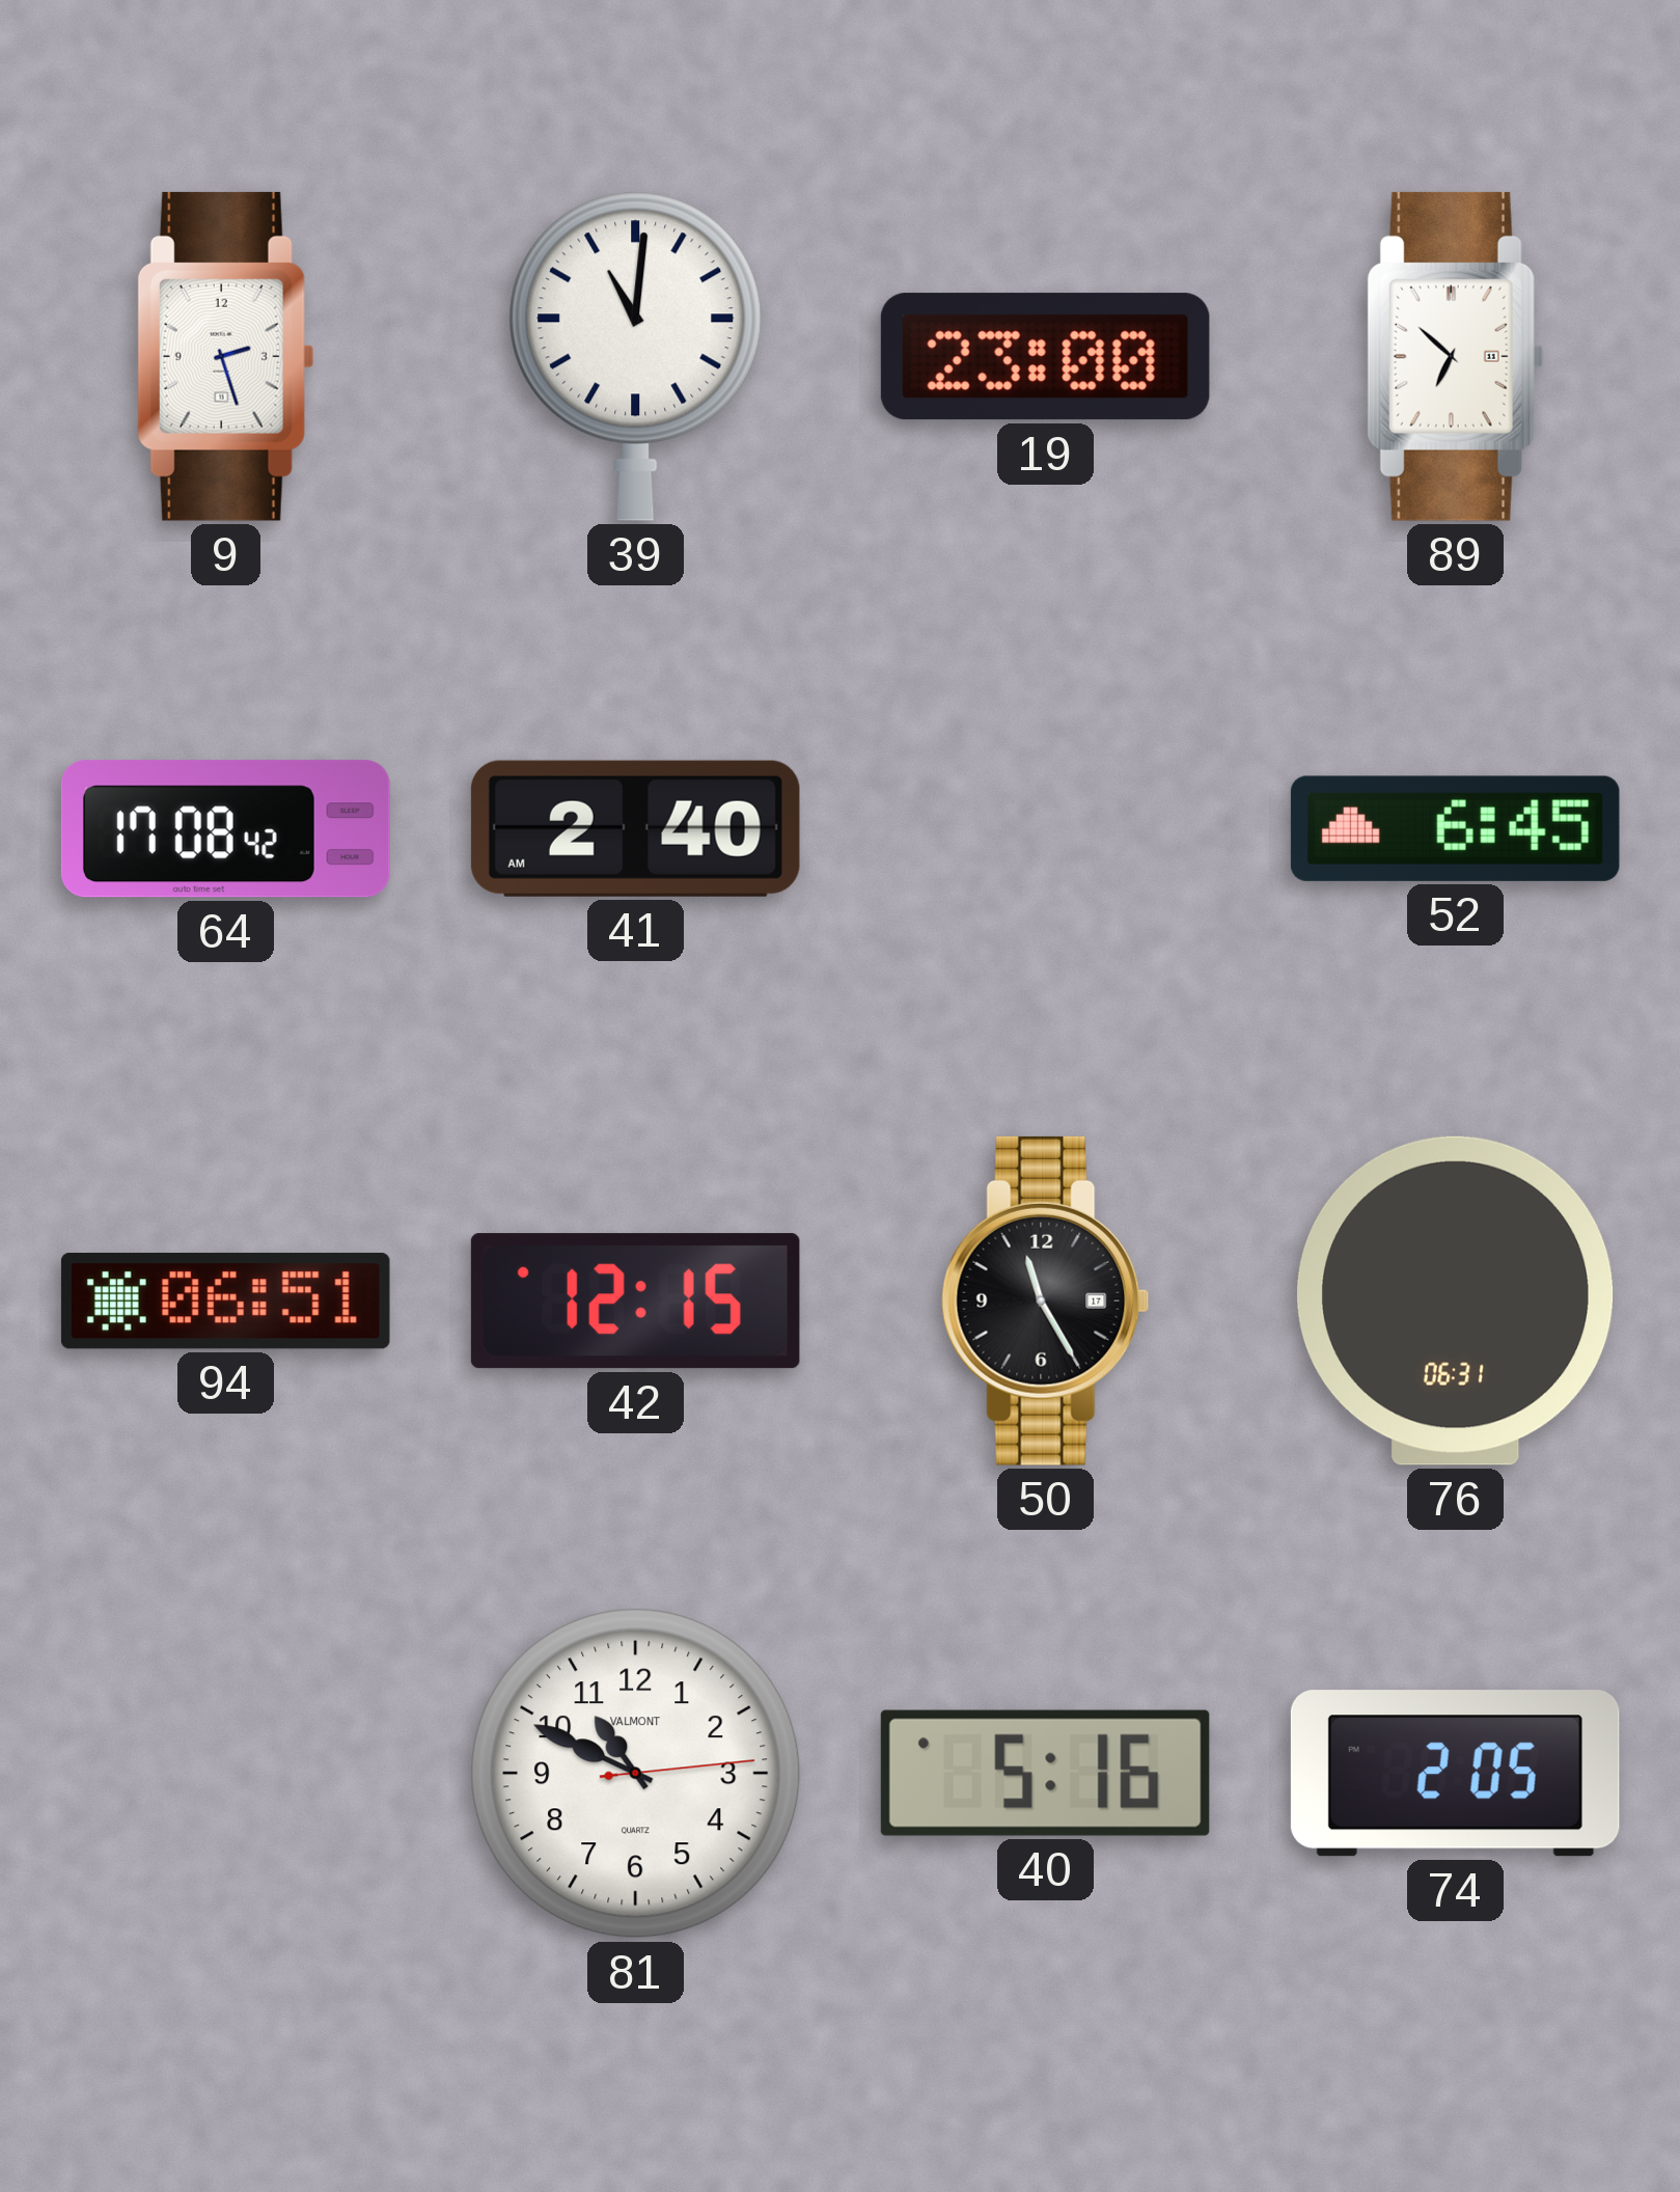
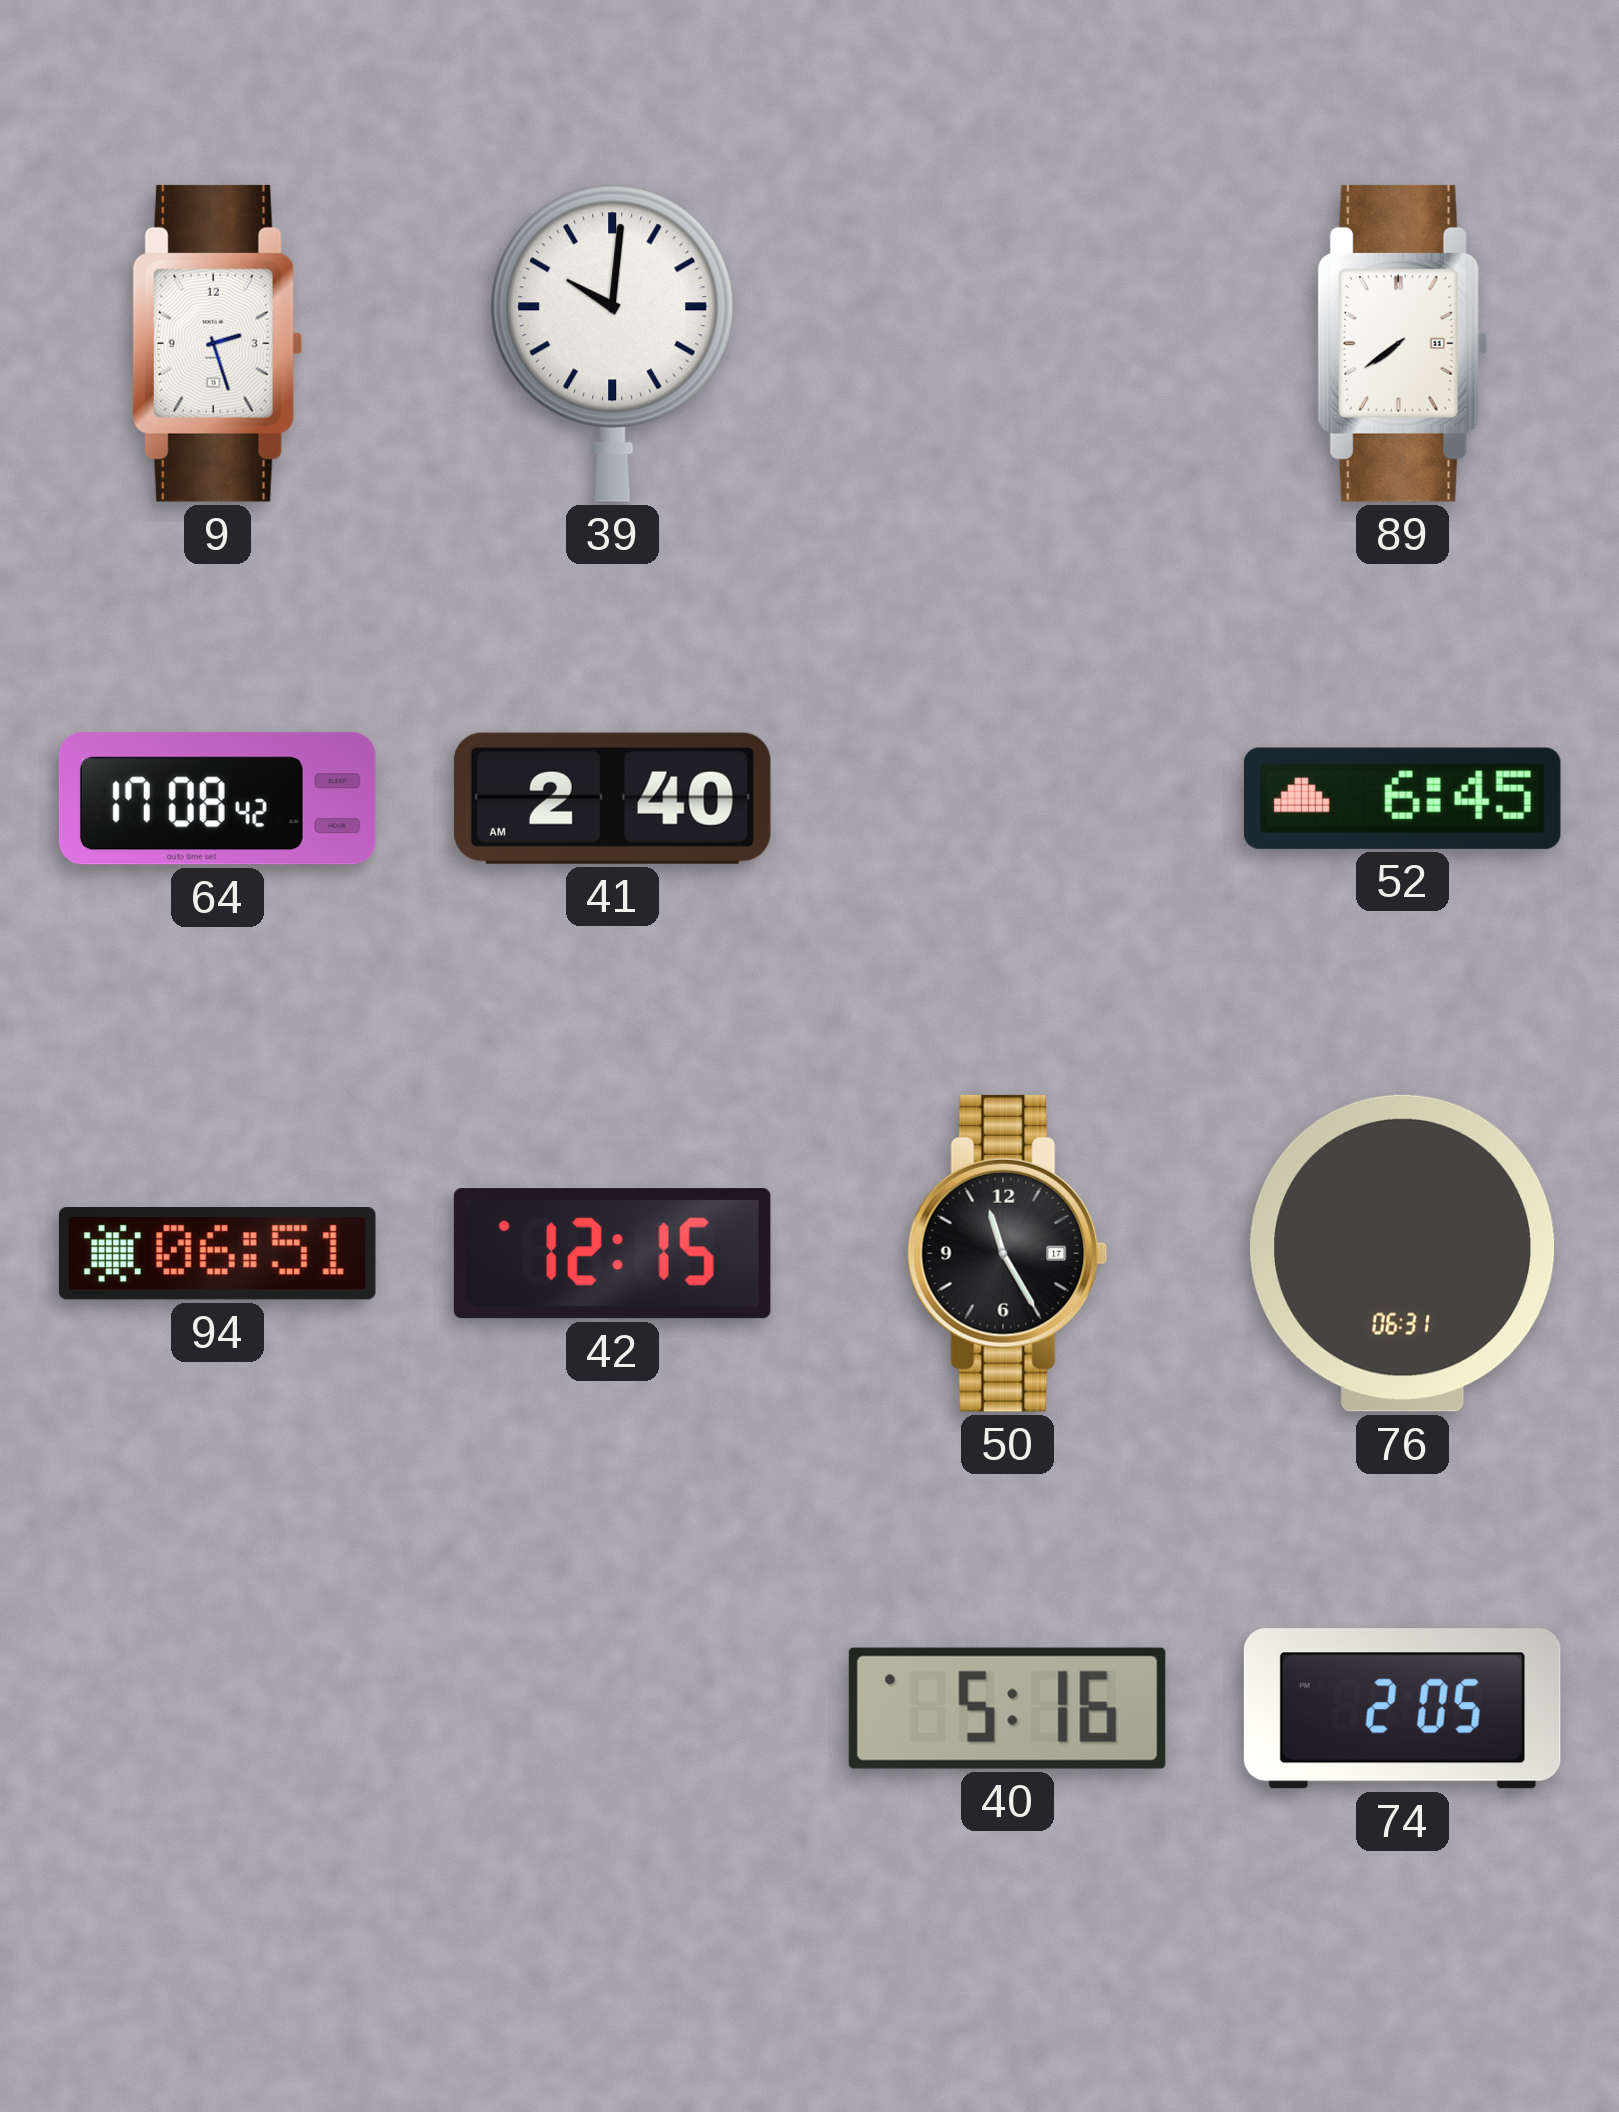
39: 11:01 -> 10:01
19: 23:00 -> none
89: 6:52 -> 7:39
81: 10:49 -> none
